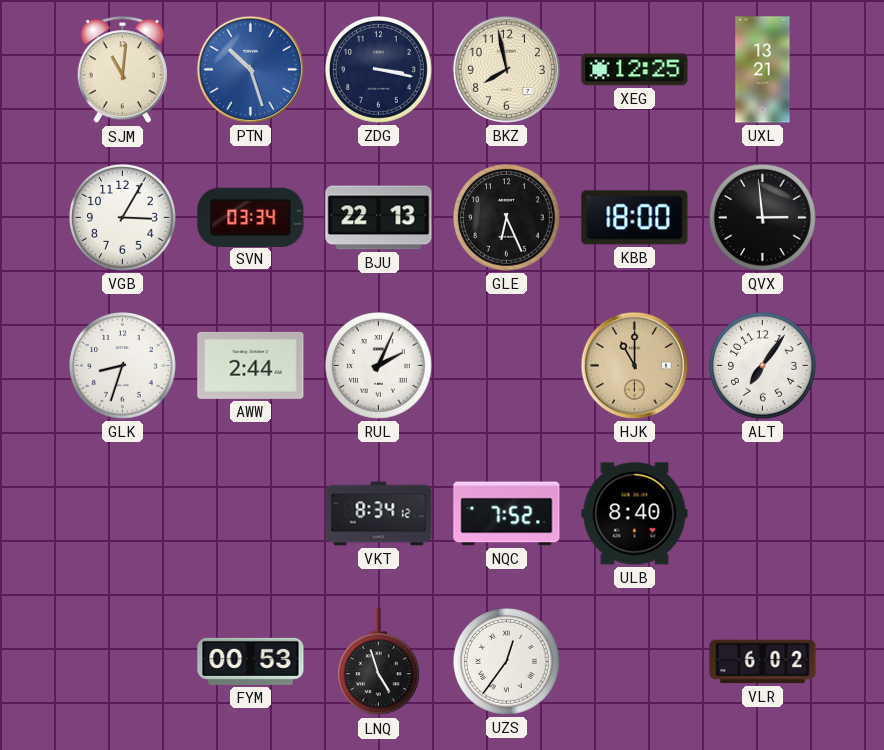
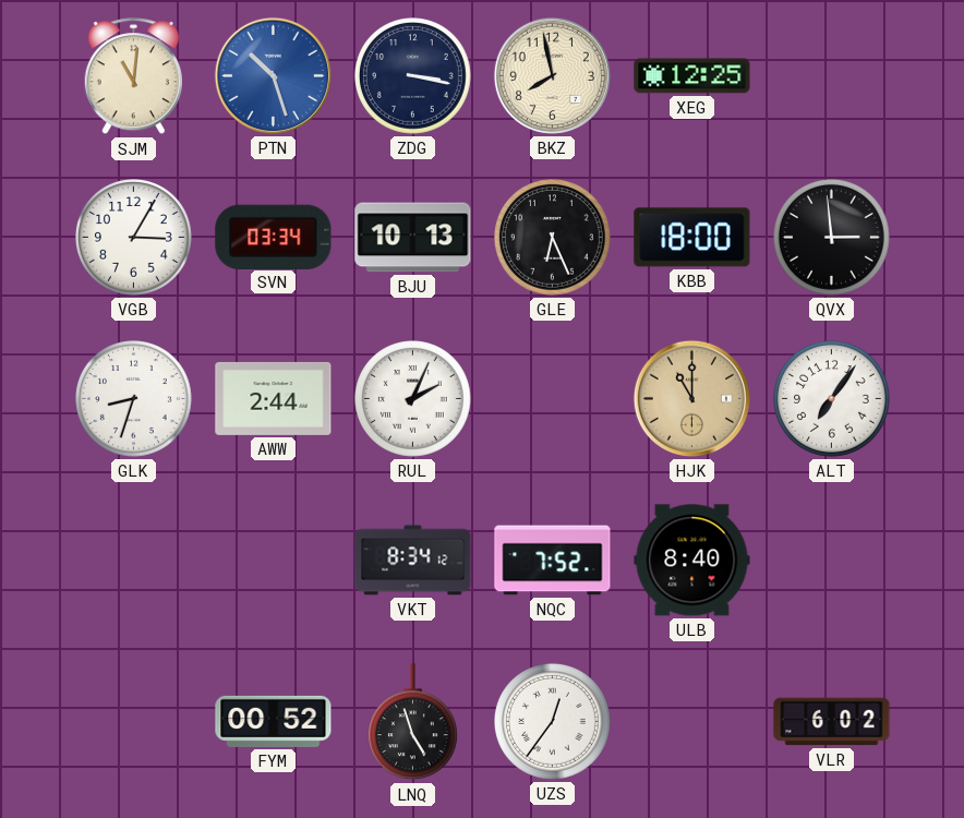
UXL: 13:21 -> none
BJU: 22:13 -> 10:13
FYM: 00:53 -> 00:52
